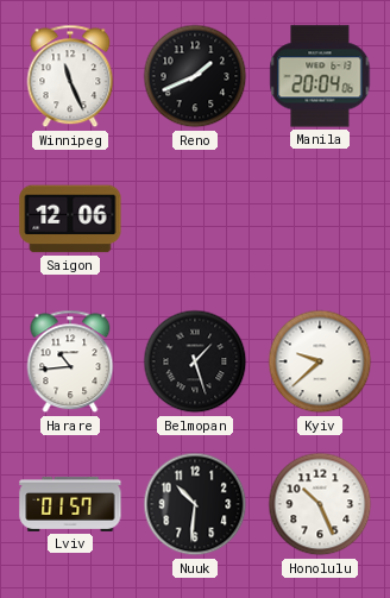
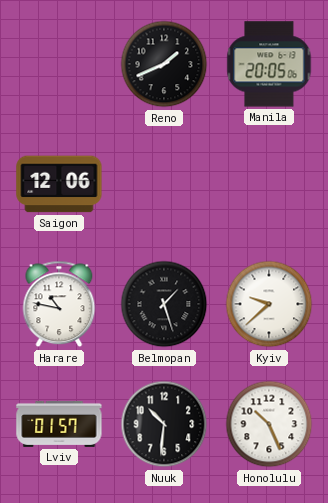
Winnipeg: 11:26 -> none
Manila: 20:04 -> 20:05
Harare: 10:44 -> 10:47
